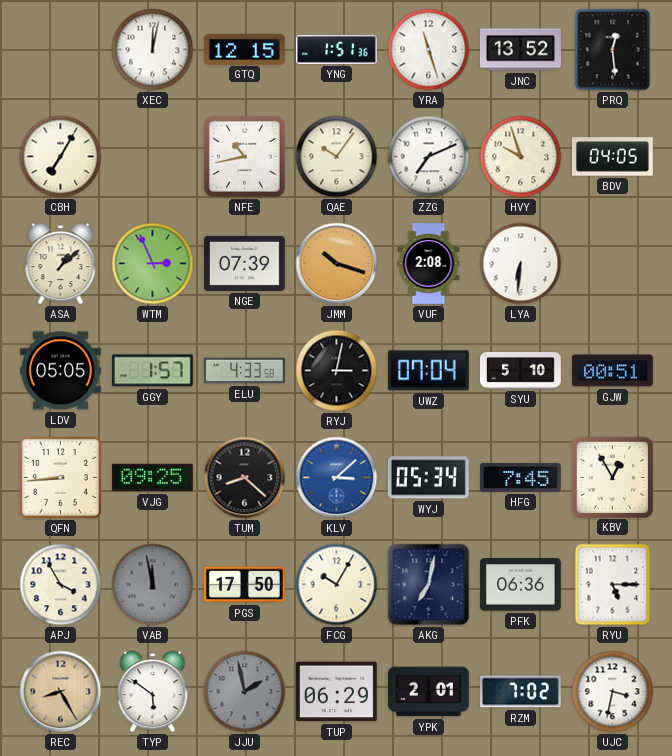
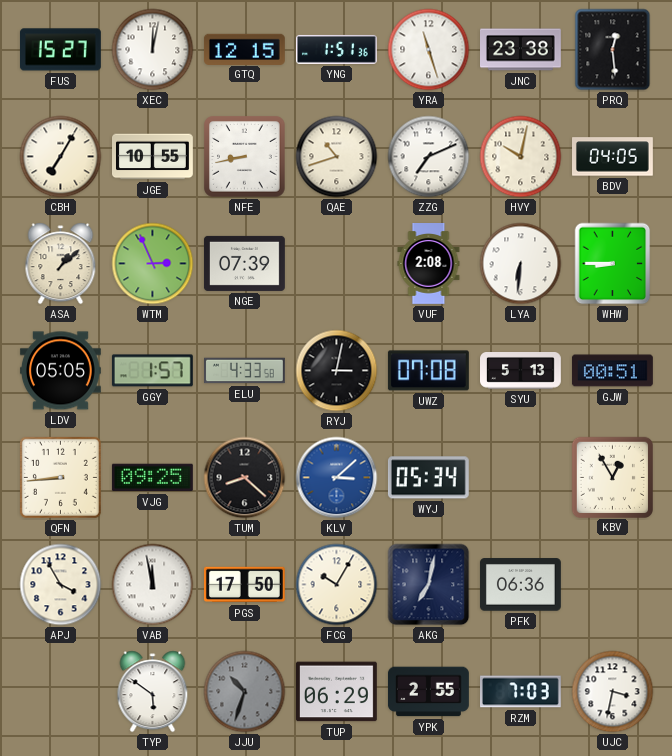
FUS: none -> 15:27
JNC: 13:52 -> 23:38
JGE: none -> 10:55
NFE: 10:43 -> 8:43
QAE: 10:06 -> 10:42
HVY: 9:57 -> 10:02
JMM: 10:18 -> none
WHW: none -> 8:45
UWZ: 07:04 -> 07:08
SYU: 5:10 -> 5:13
HFG: 7:45 -> none
VAB dial: grey -> white
RYU: 5:15 -> none
REC: 8:25 -> none
JJU: 1:58 -> 10:33
YPK: 2:01 -> 2:55
RZM: 7:02 -> 7:03
